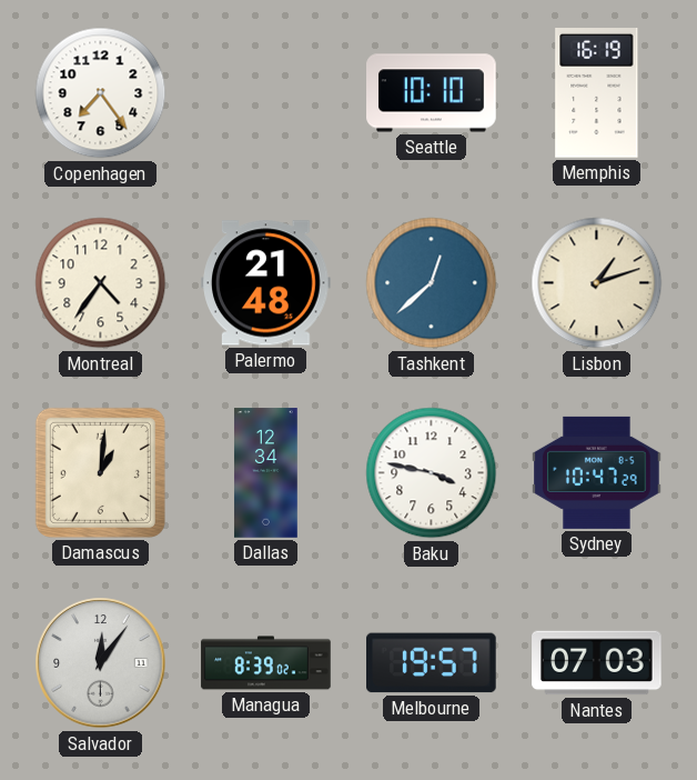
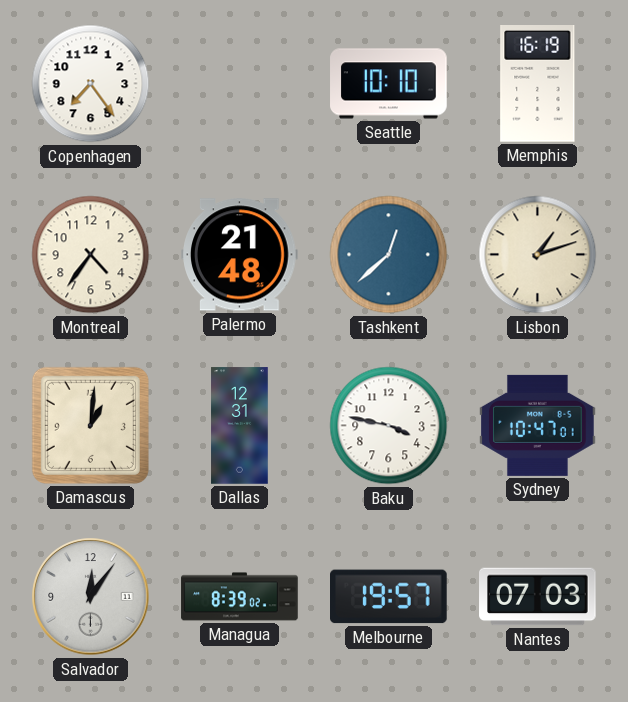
Dallas: 12:34 -> 12:31
Sydney: 10:47:29 -> 10:47:01
